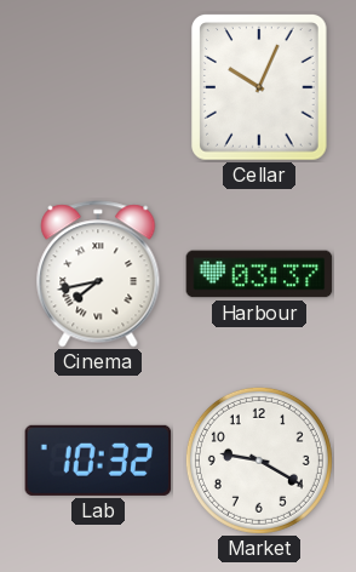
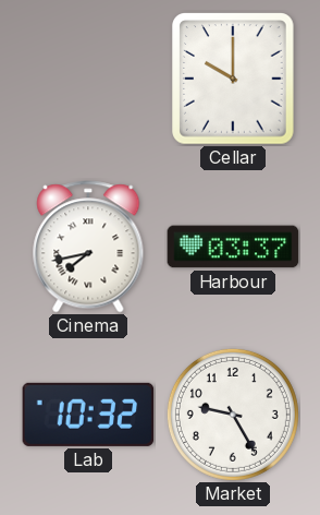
Cellar: 10:04 -> 10:00
Market: 9:20 -> 9:25
